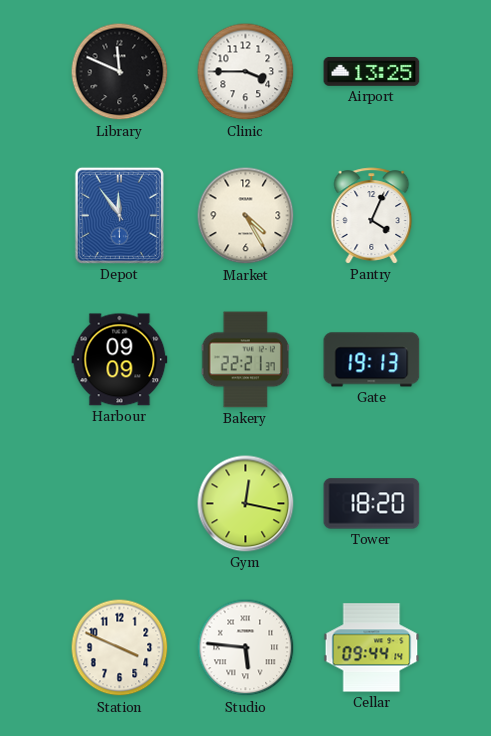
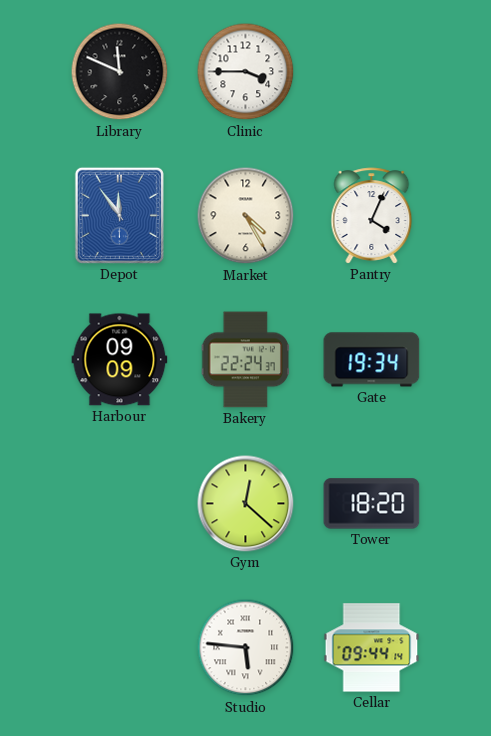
Airport: 13:25 -> none
Bakery: 22:21 -> 22:24
Gate: 19:13 -> 19:34
Gym: 12:17 -> 12:22
Station: 3:49 -> none
